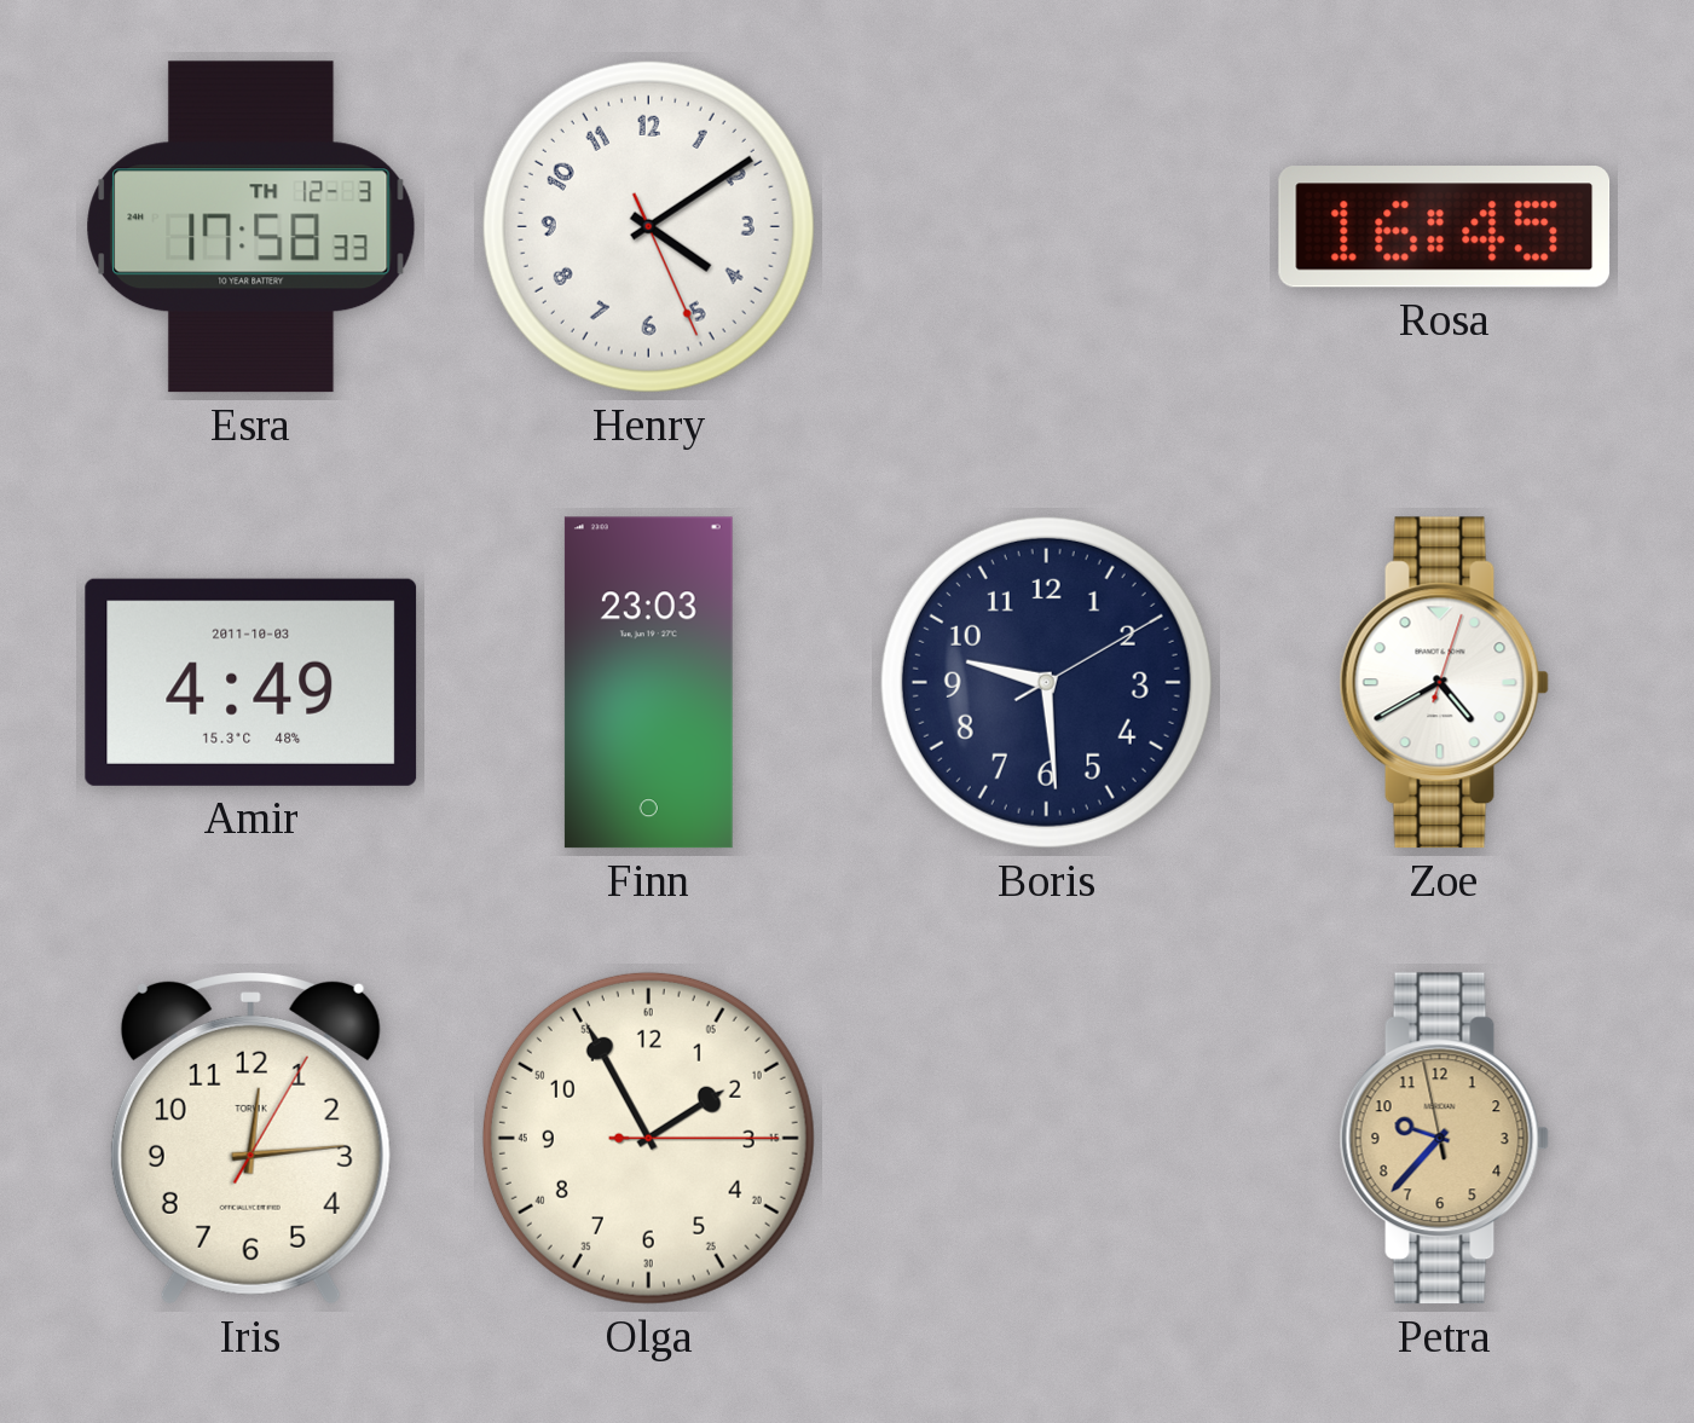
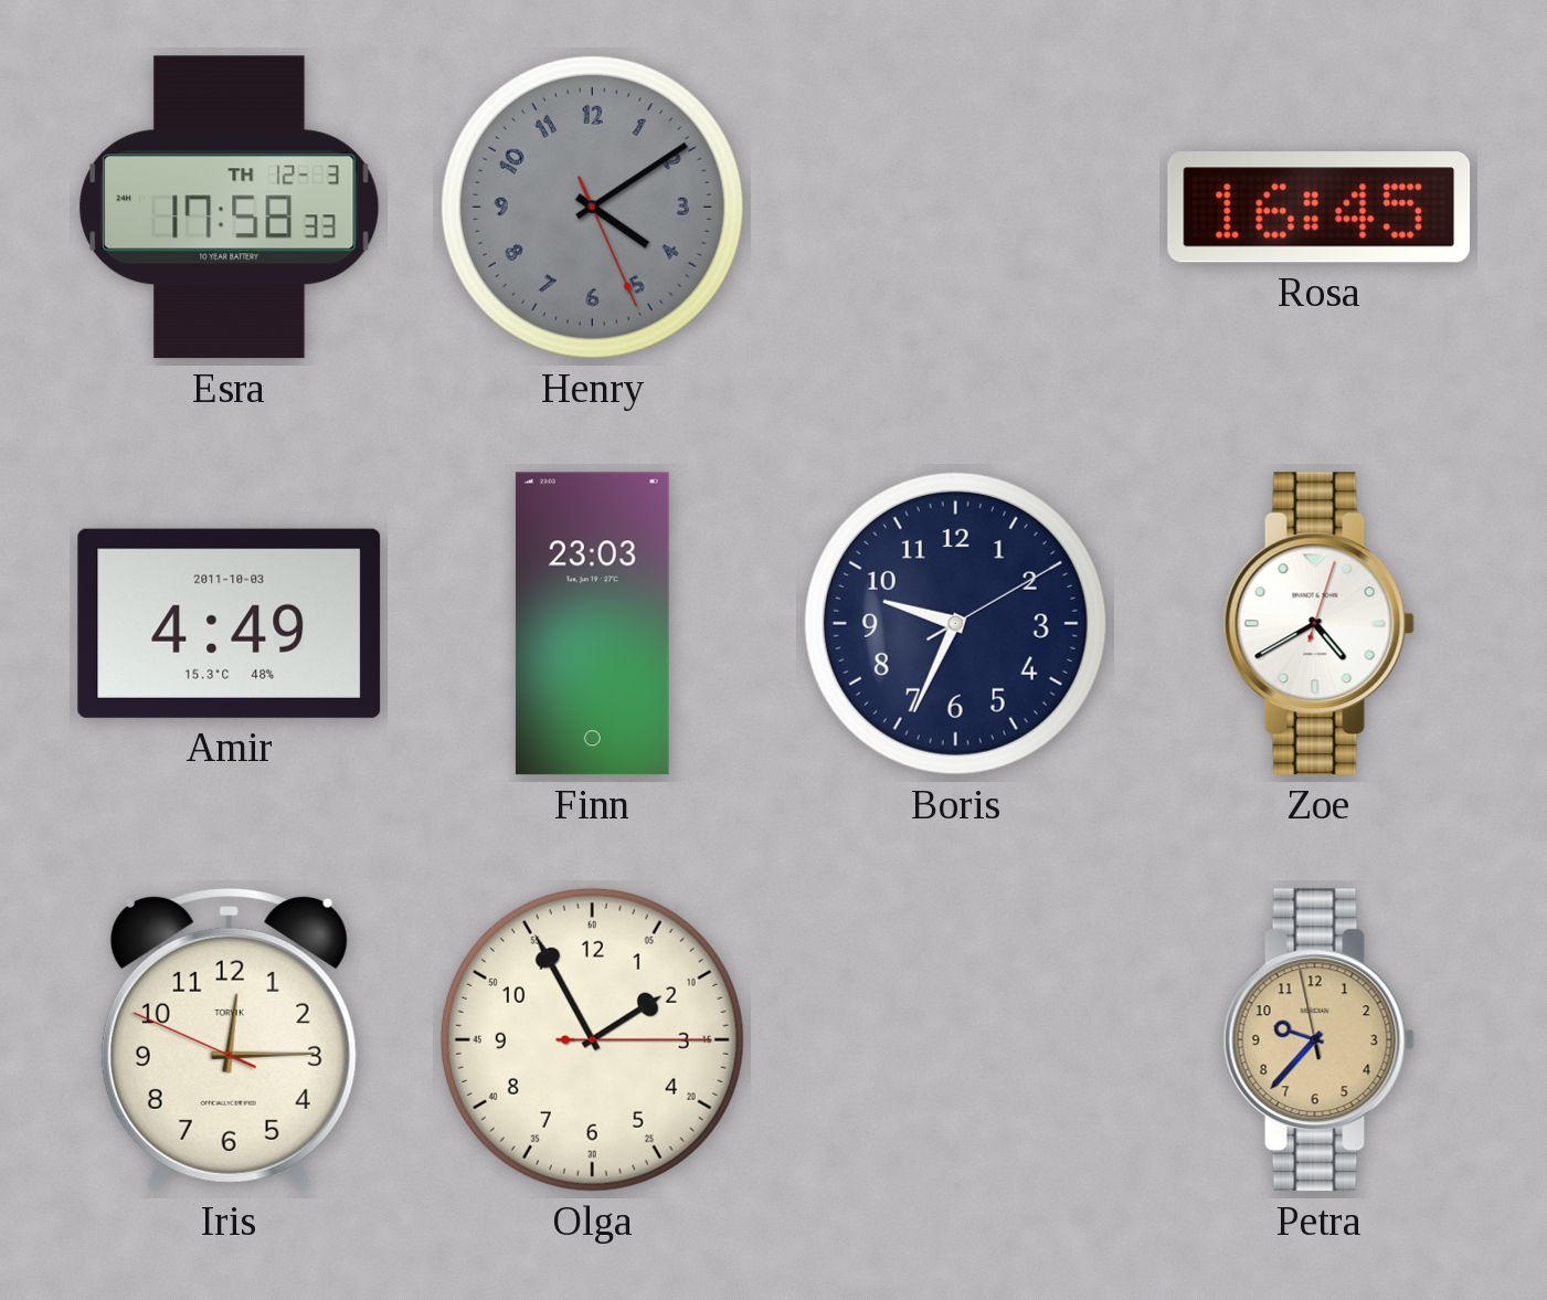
Henry dial: white -> grey
Boris: 9:29 -> 9:34
Iris: 12:14:05 -> 12:14:49
